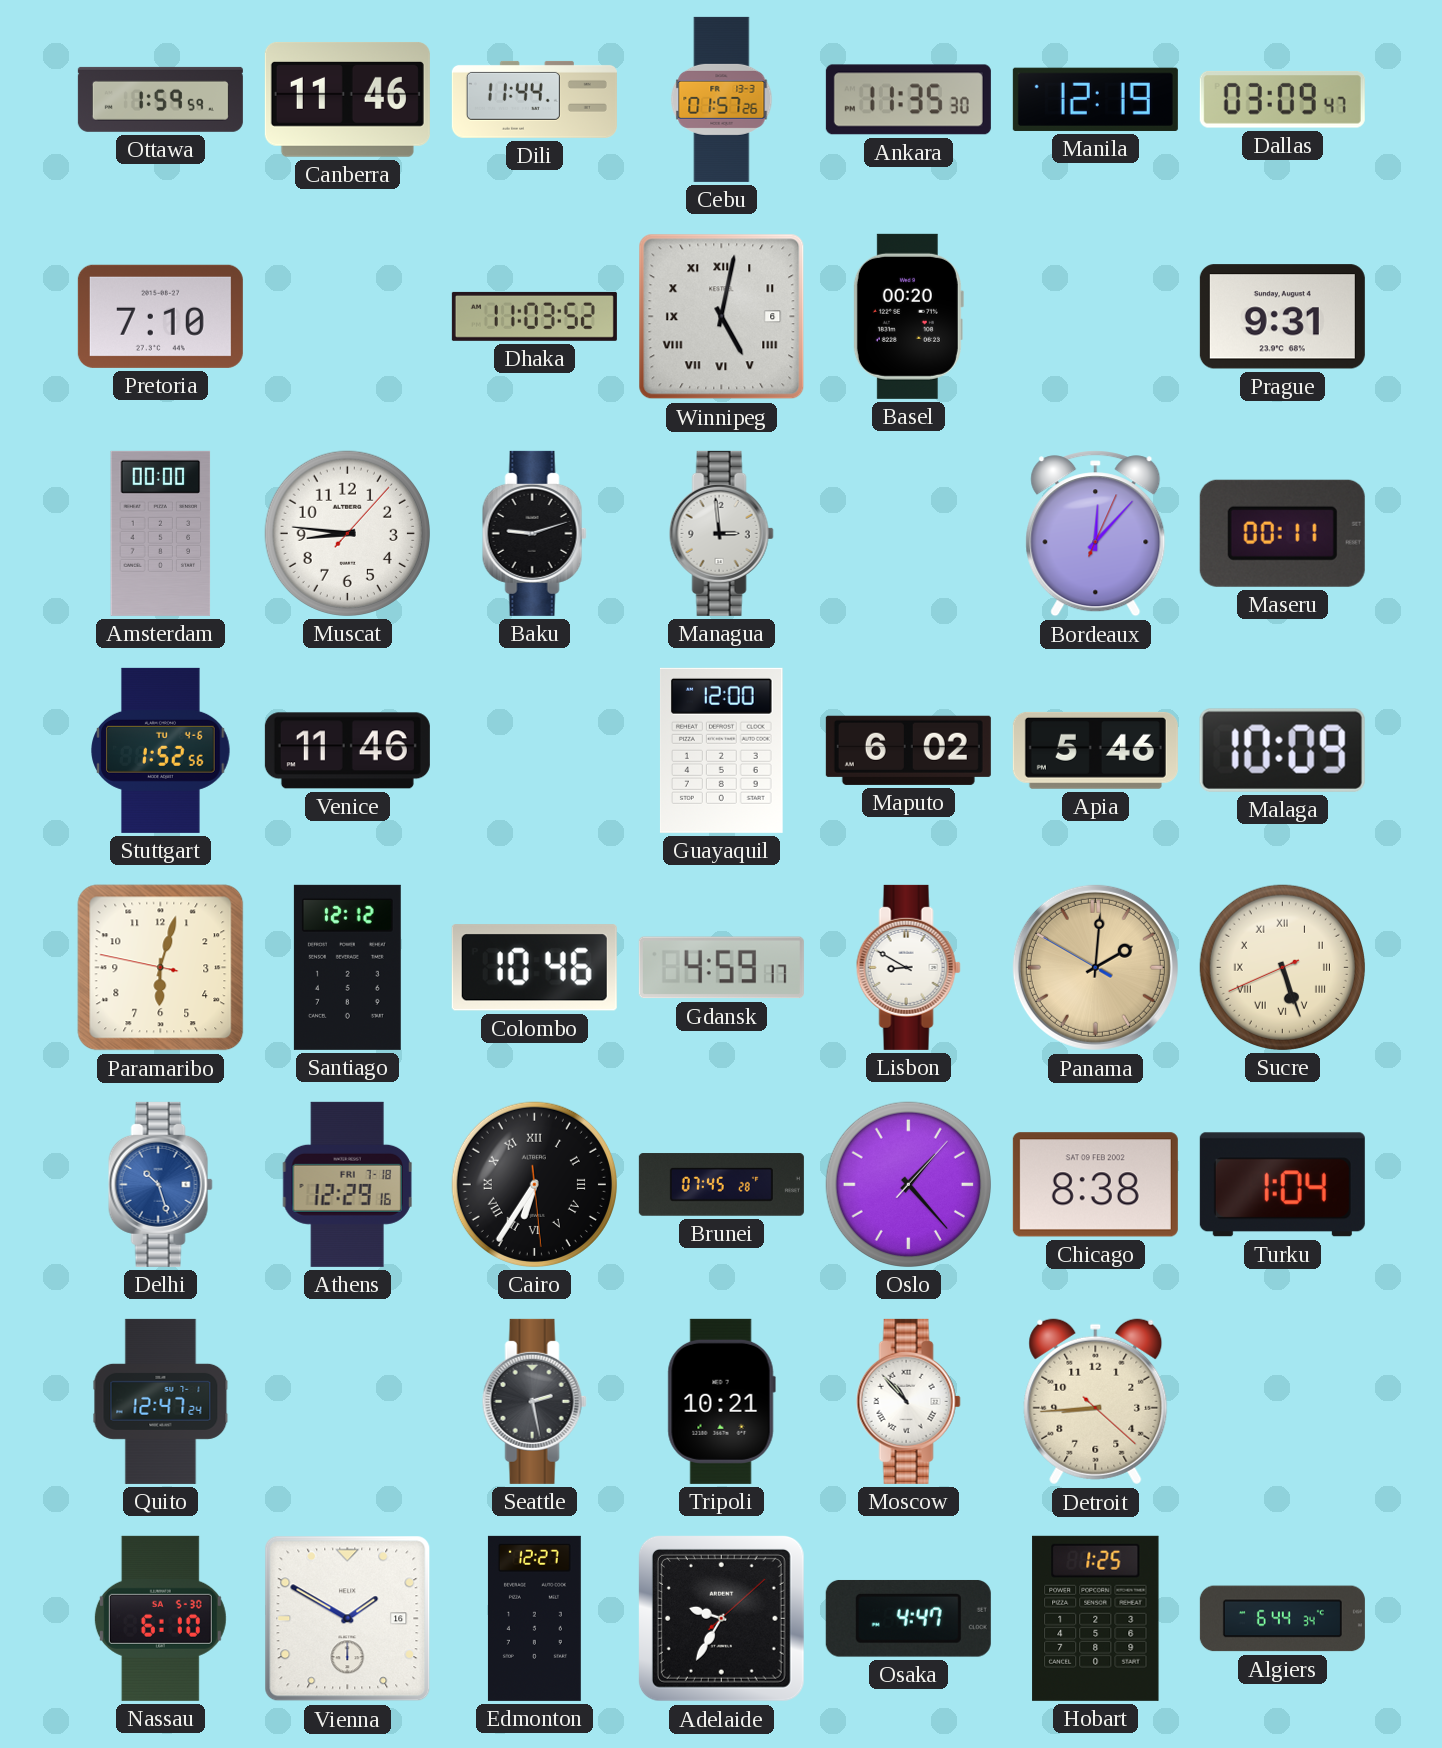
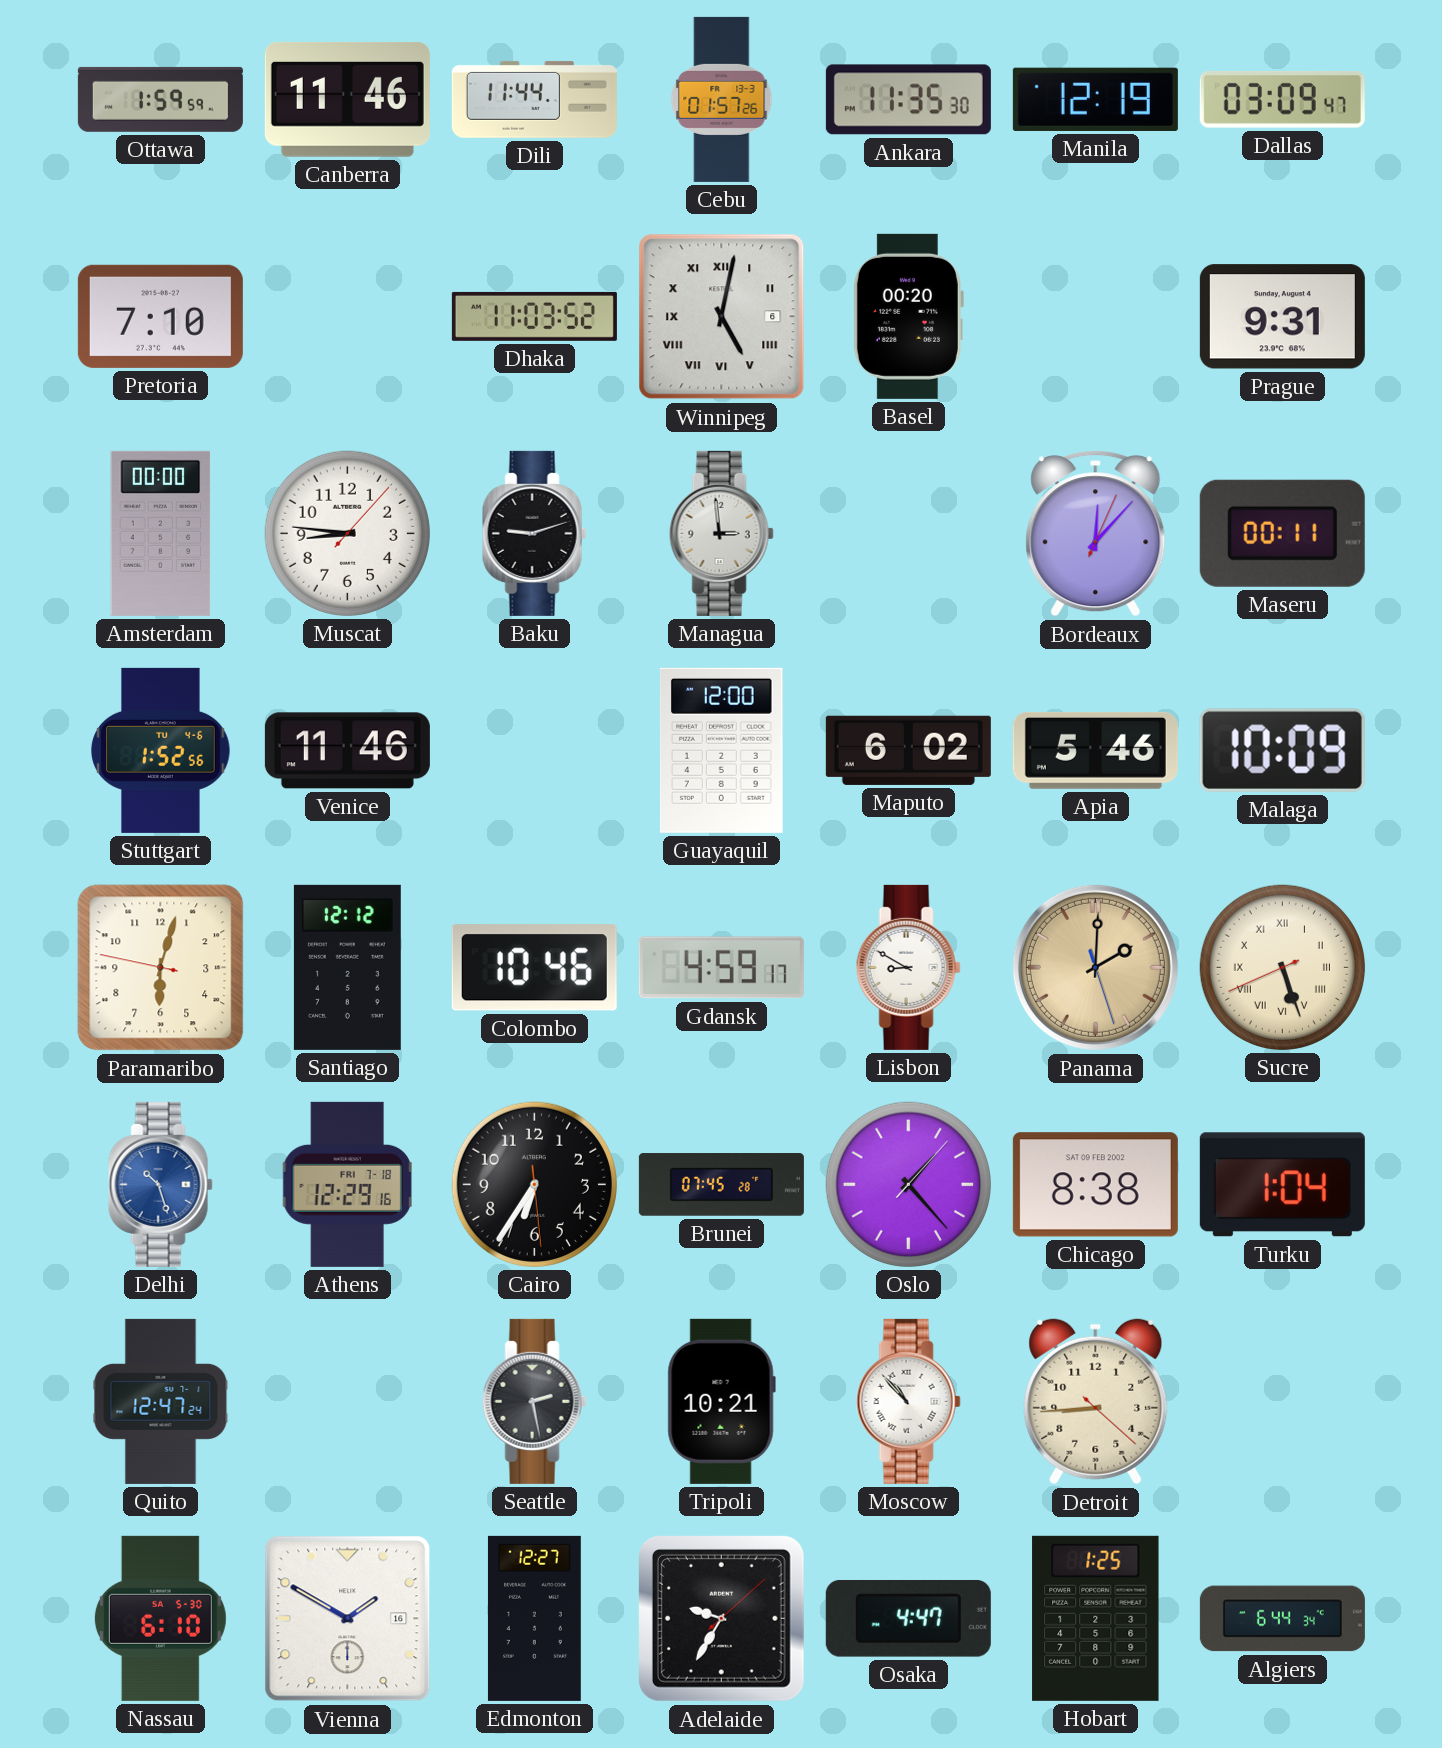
Panama: 2:00:50 -> 2:00:27
Cairo numerals: Roman -> Arabic
